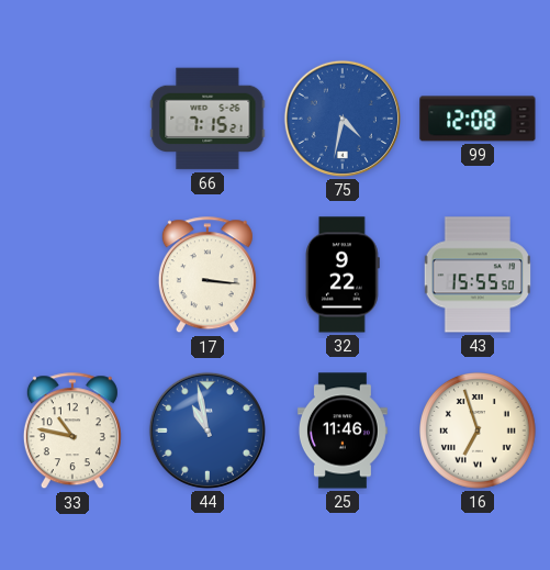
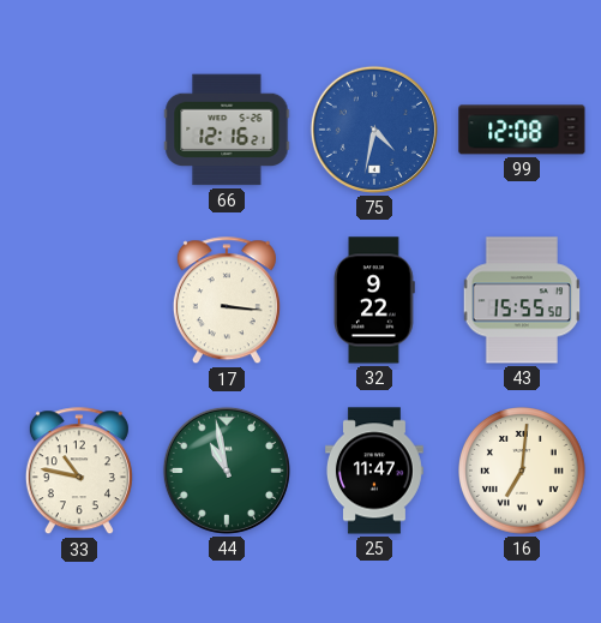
66: 7:15 -> 12:16
44 dial: blue -> green
25: 11:46 -> 11:47
16: 6:57 -> 7:01
